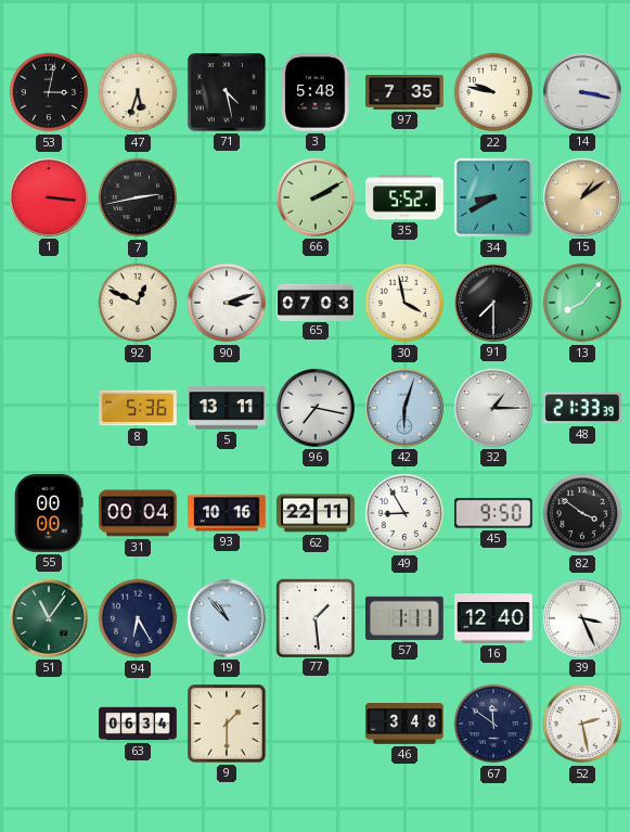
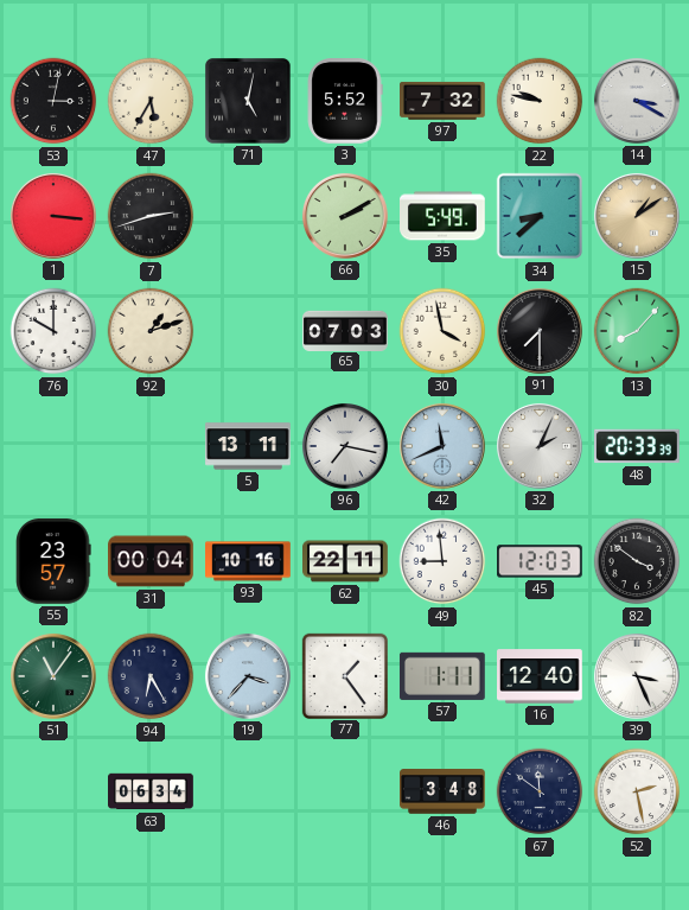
47: 5:33 -> 5:35
71: 4:28 -> 5:02
3: 5:48 -> 5:52
97: 7:35 -> 7:32
14: 3:17 -> 3:20
7: 2:43 -> 2:42
35: 5:52 -> 5:49
34: 8:40 -> 8:38
76: none -> 10:00
92: 12:49 -> 1:12
90: 3:12 -> none
8: 5:36 -> none
42: 6:03 -> 11:41
32: 1:15 -> 2:04
48: 21:33 -> 20:33
55: 00:00 -> 23:57
49: 8:55 -> 8:59
45: 9:50 -> 12:03
19: 10:53 -> 3:37
77: 1:29 -> 1:24
9: 1:30 -> none
